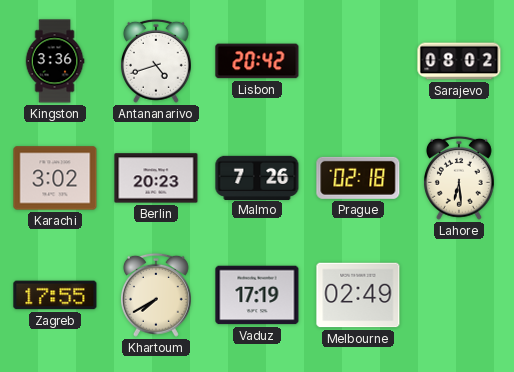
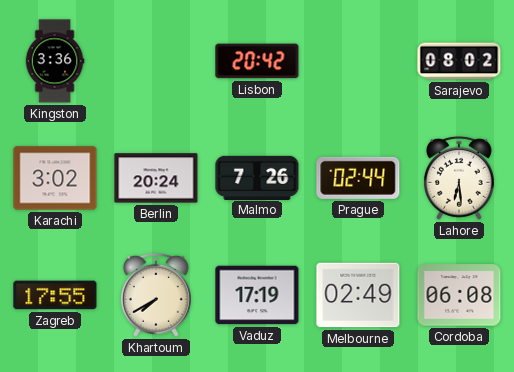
Antananarivo: 4:42 -> none
Berlin: 20:23 -> 20:24
Prague: 02:18 -> 02:44
Cordoba: none -> 06:08
